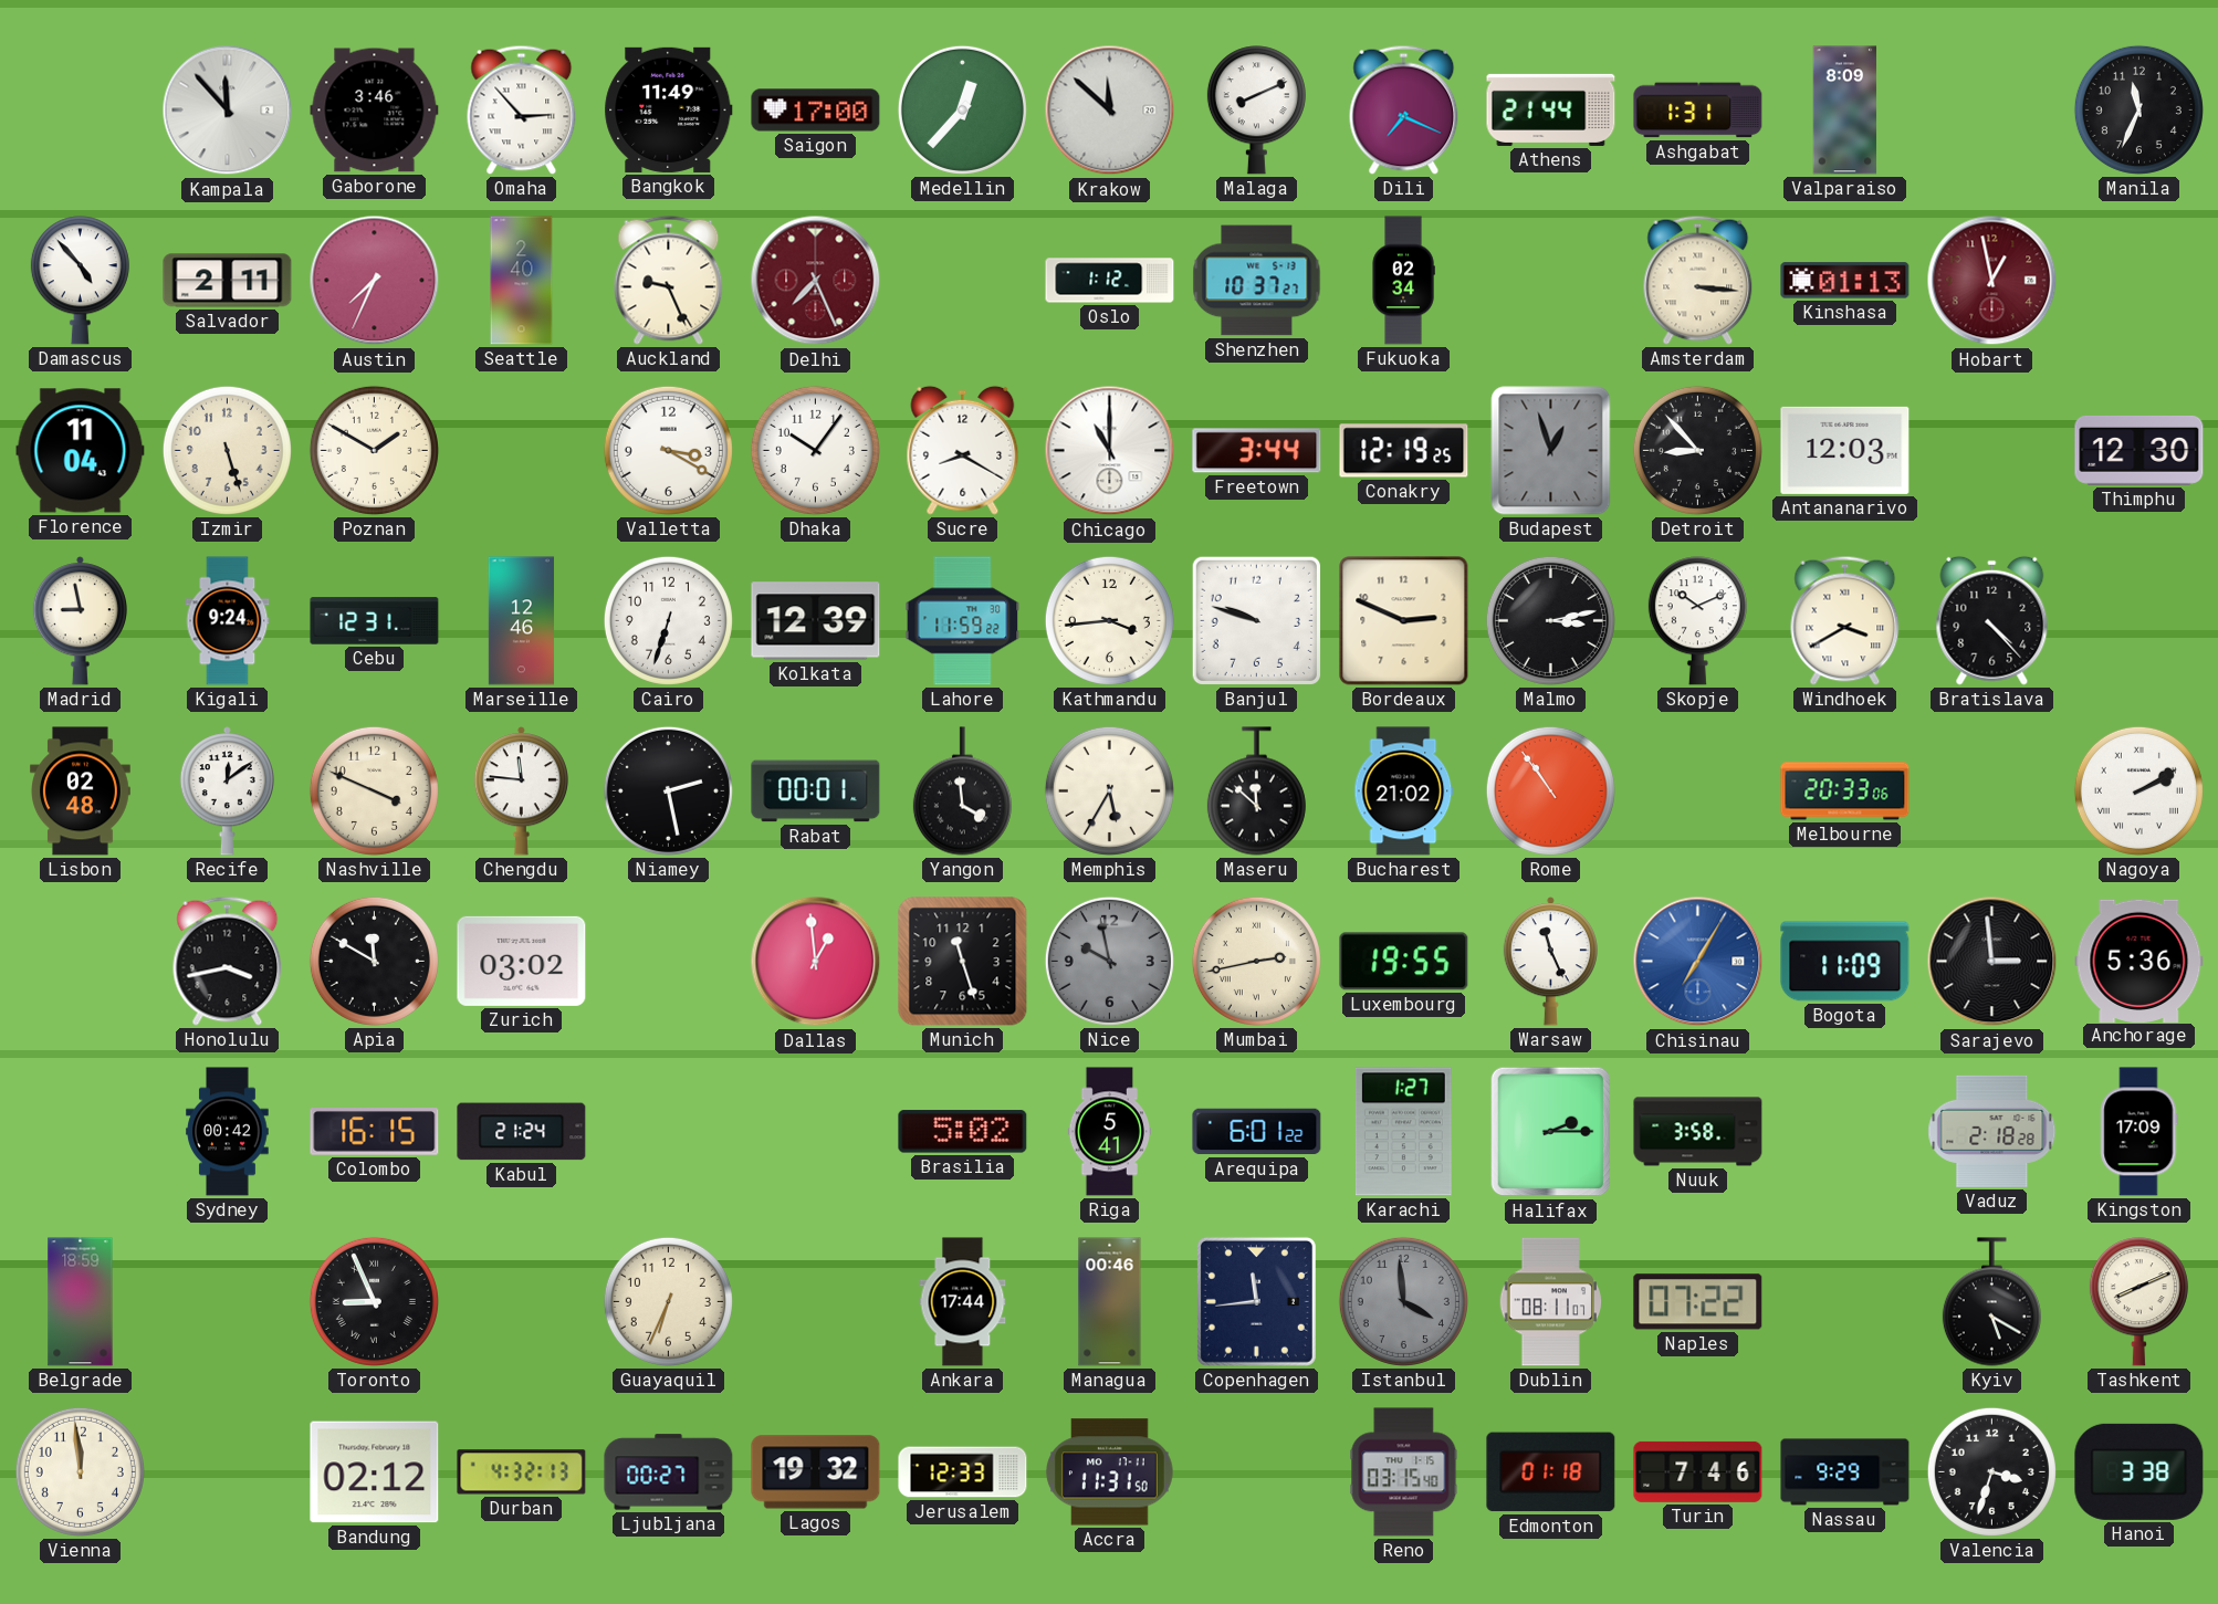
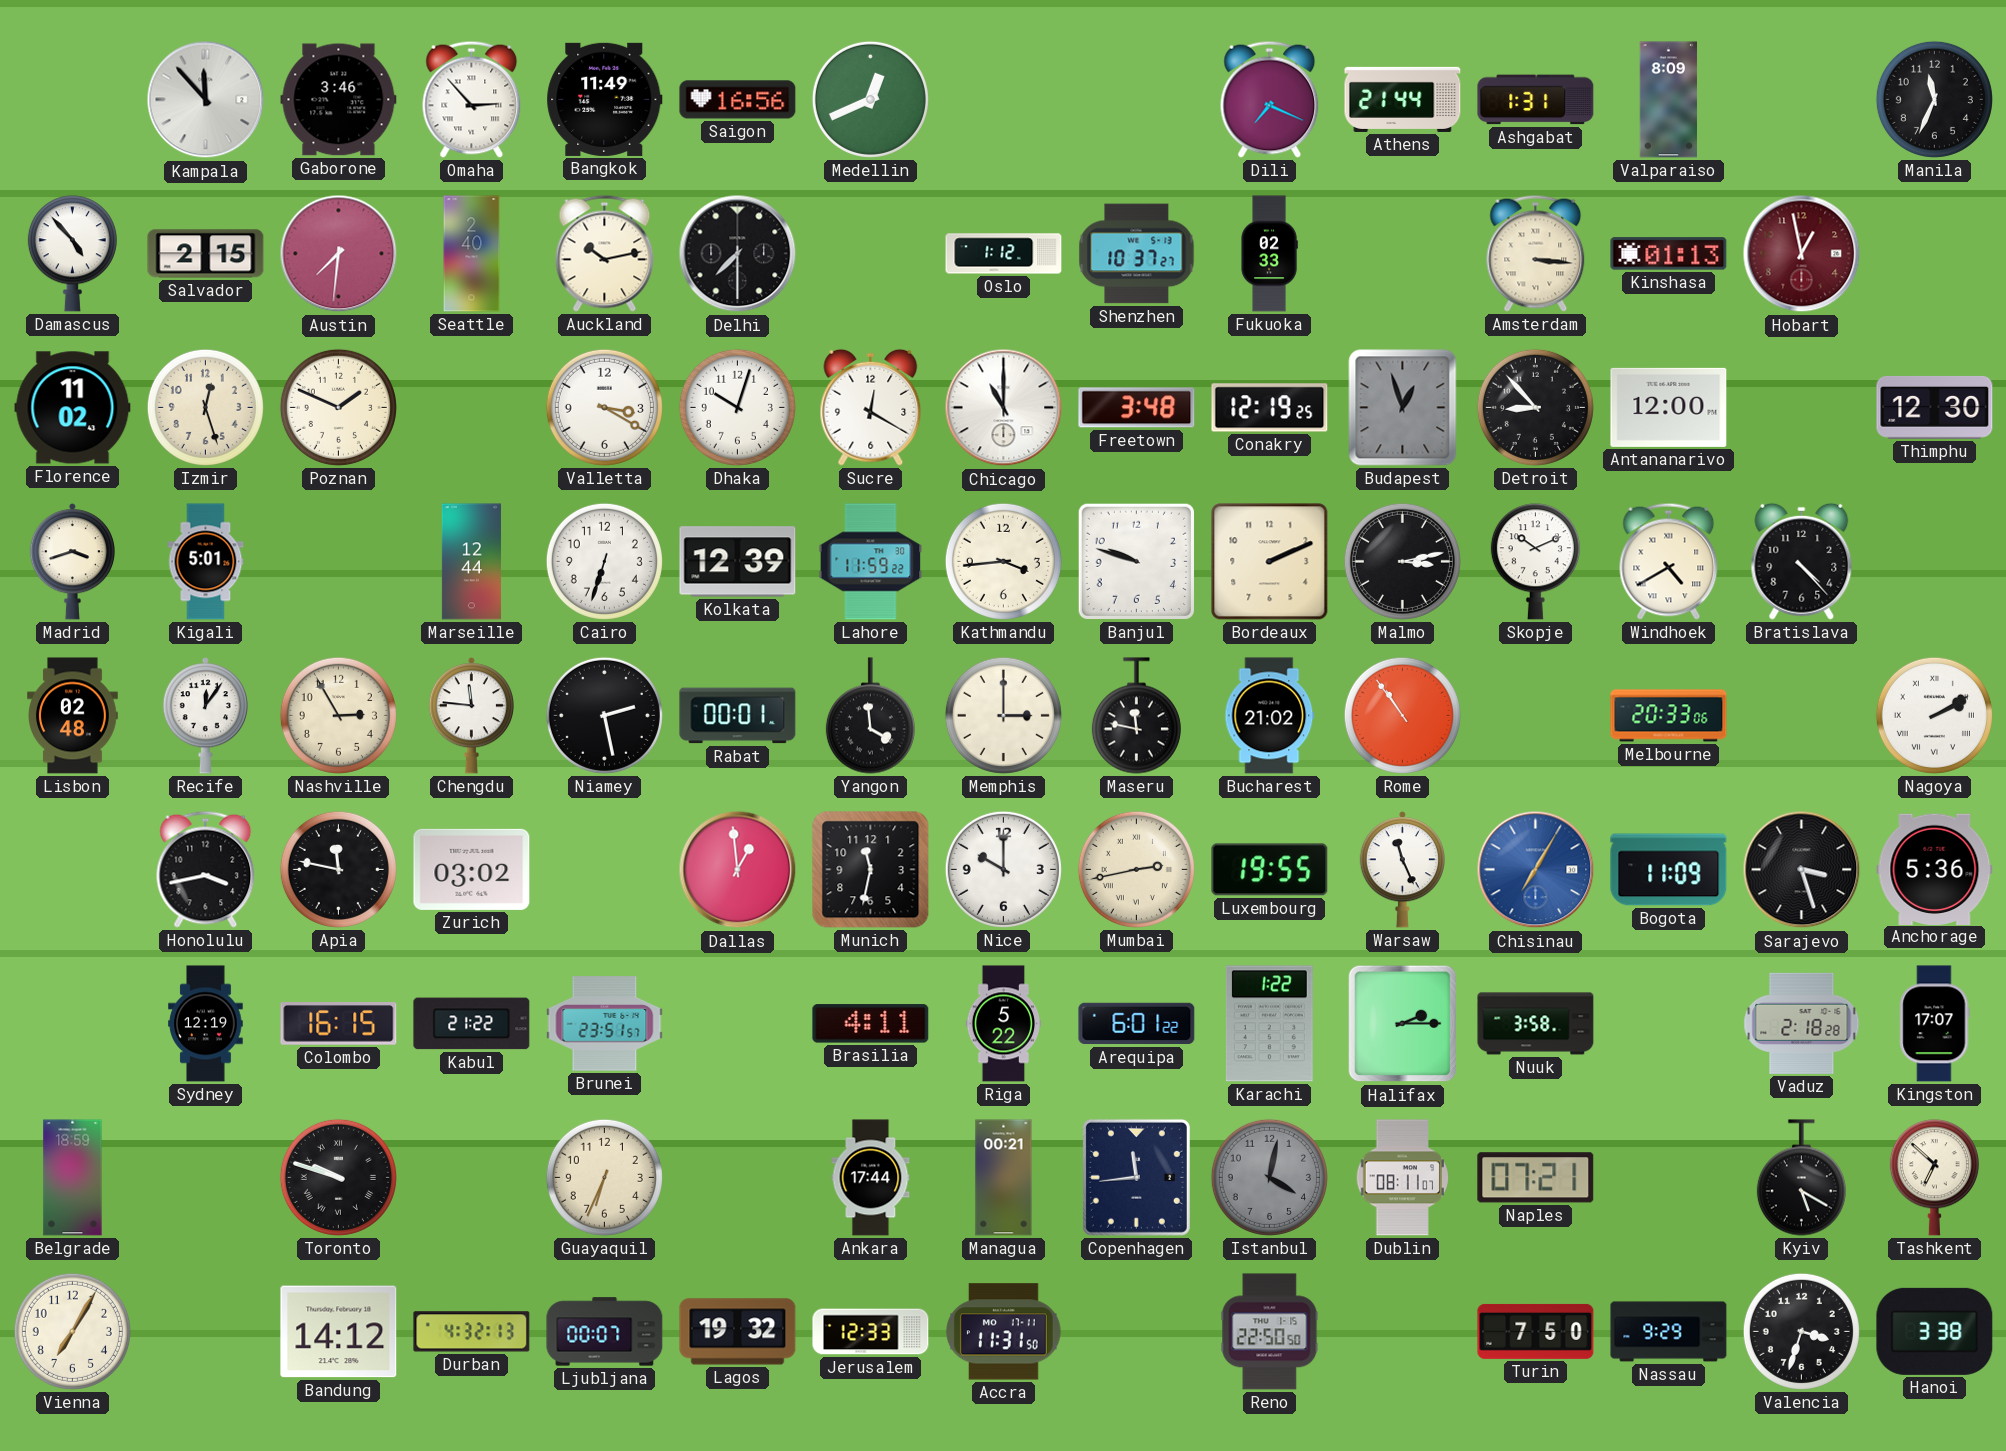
Saigon: 17:00 -> 16:56
Medellin: 12:37 -> 12:41
Krakow: 11:52 -> none
Malaga: 8:11 -> none
Salvador: 2:11 -> 2:15
Austin: 7:34 -> 7:31
Auckland: 9:26 -> 10:13
Delhi: 7:26 -> 7:30
Delhi dial: burgundy -> black
Fukuoka: 02:34 -> 02:33
Florence: 11:04 -> 11:02
Izmir: 5:27 -> 12:27
Poznan: 1:50 -> 1:49
Dhaka: 10:06 -> 10:03
Sucre: 8:20 -> 12:20
Freetown: 3:44 -> 3:48
Antananarivo: 12:03 -> 12:00
Madrid: 8:58 -> 3:42
Kigali: 9:24 -> 5:01
Cebu: 12:31 -> none
Marseille: 12:46 -> 12:44
Bordeaux: 2:49 -> 2:11
Windhoek: 3:40 -> 4:40
Recife: 12:09 -> 12:06
Nashville: 3:49 -> 2:55
Memphis: 5:35 -> 3:00
Maseru: 11:52 -> 11:47
Apia: 11:50 -> 11:47
Munich: 11:27 -> 11:32
Nice: 9:58 -> 10:00
Nice dial: grey -> white
Sarajevo: 2:59 -> 3:27
Sydney: 00:42 -> 12:19
Kabul: 21:24 -> 21:22
Brunei: none -> 23:51
Brasilia: 5:02 -> 4:11
Riga: 5:41 -> 5:22
Karachi: 1:27 -> 1:22
Kingston: 17:09 -> 17:07
Toronto: 8:56 -> 9:48
Managua: 00:46 -> 00:21
Istanbul: 3:59 -> 4:02
Naples: 07:22 -> 07:21
Tashkent: 8:11 -> 6:52
Vienna: 11:59 -> 7:05
Bandung: 02:12 -> 14:12
Ljubljana: 00:27 -> 00:07
Reno: 03:15 -> 22:50
Edmonton: 01:18 -> none
Turin: 7:46 -> 7:50
